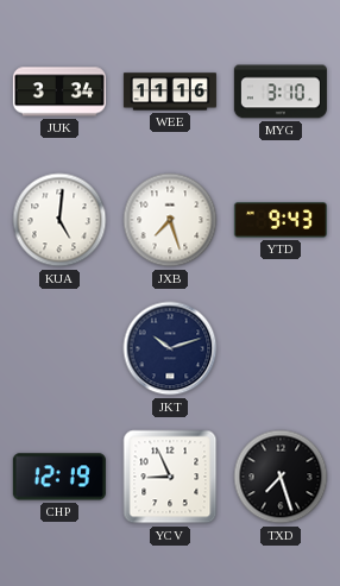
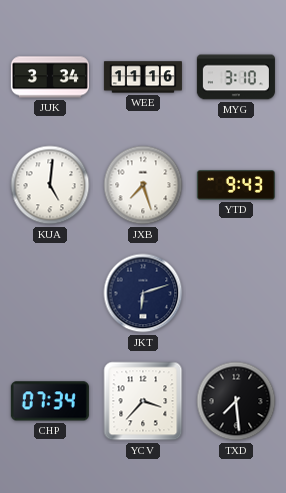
JKT: 10:12 -> 6:12
CHP: 12:19 -> 07:34
YCV: 8:56 -> 3:37
TXD: 7:27 -> 7:29
